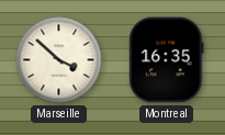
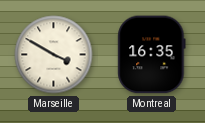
Marseille: 3:52 -> 3:50
